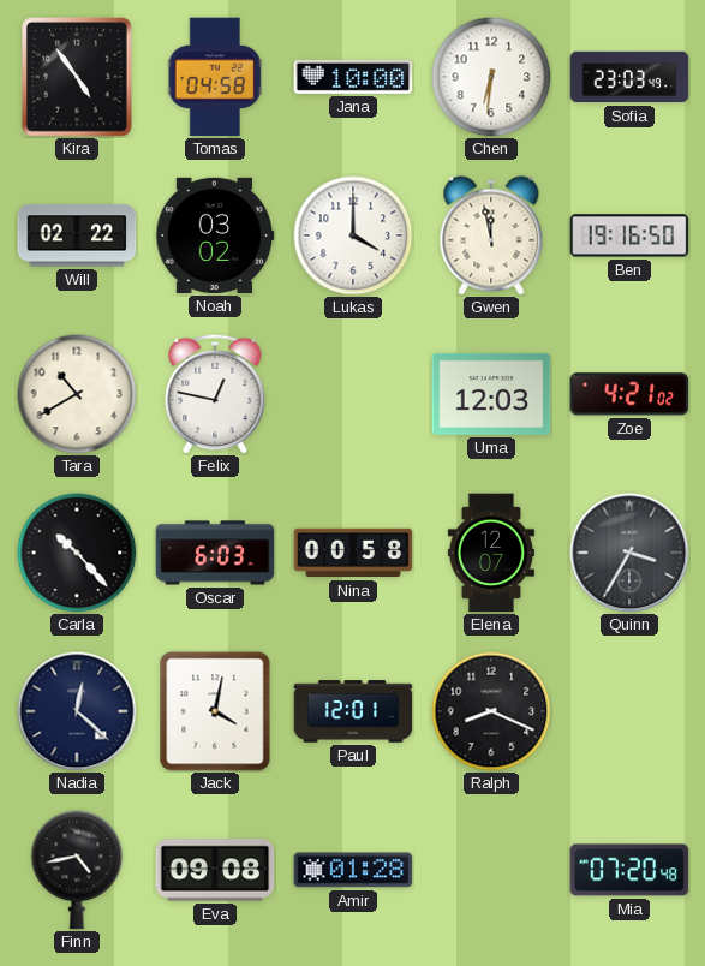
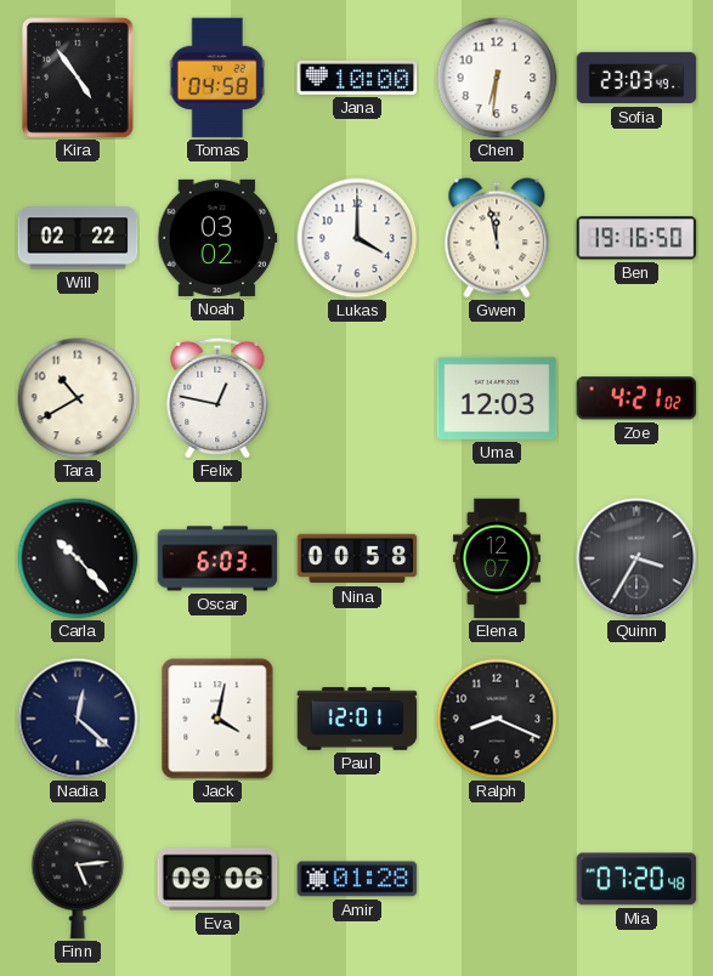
Finn: 4:43 -> 5:14
Eva: 09:08 -> 09:06
